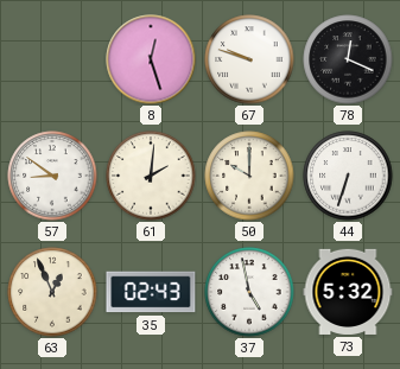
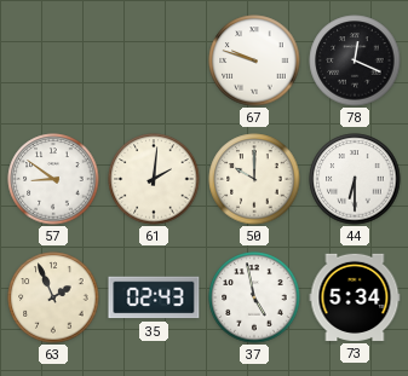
8: 12:27 -> none
44: 6:33 -> 6:30
63: 12:56 -> 1:56
73: 5:32 -> 5:34
